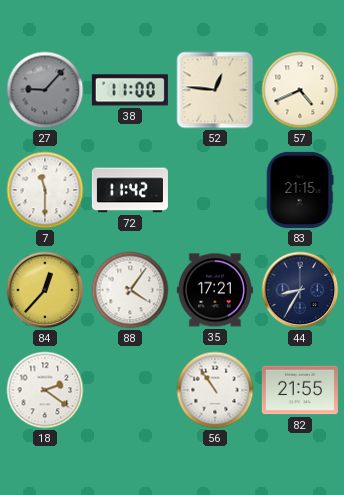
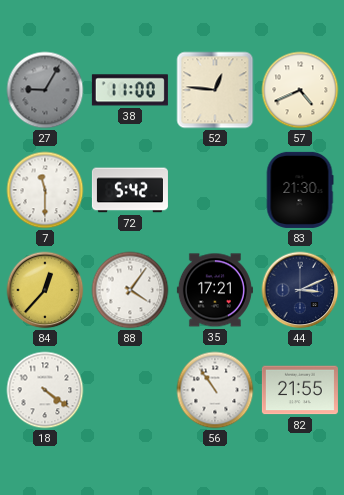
27: 9:07 -> 9:05
72: 11:42 -> 5:42
83: 21:15 -> 21:30
44: 8:35 -> 3:11
18: 2:21 -> 4:21
